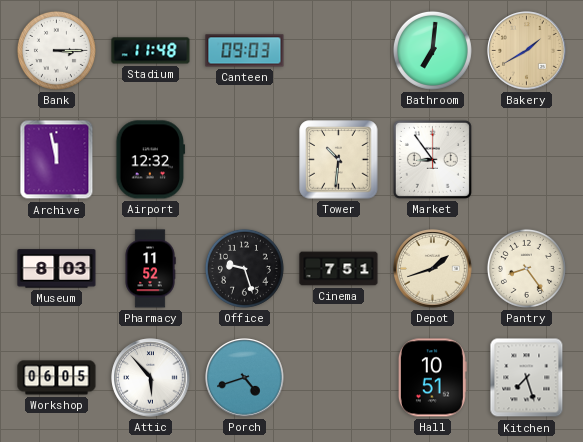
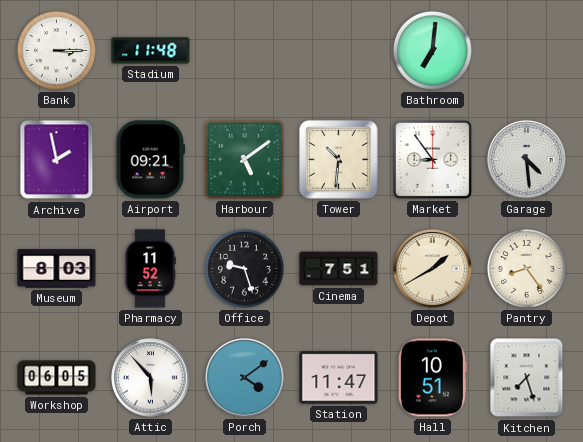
Canteen: 09:03 -> none
Bakery: 1:40 -> none
Archive: 11:58 -> 1:58
Airport: 12:32 -> 09:21
Harbour: none -> 5:09
Garage: none -> 4:29
Depot: 1:42 -> 1:40
Porch: 4:42 -> 4:09
Station: none -> 11:47
